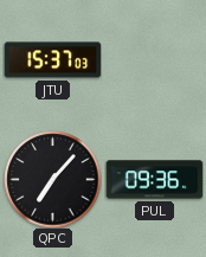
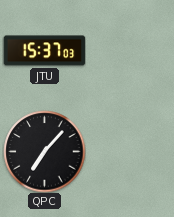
PUL: 09:36 -> none
